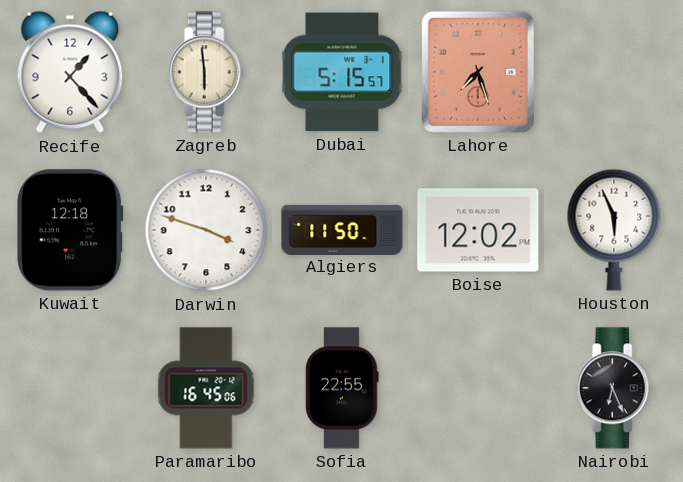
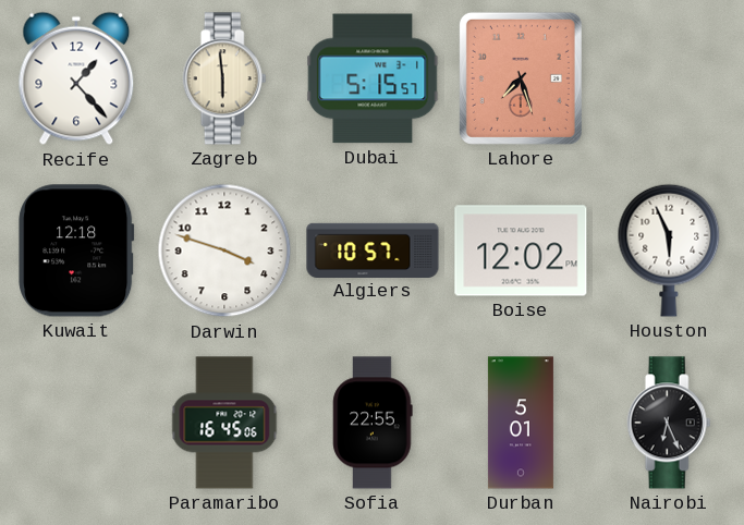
Algiers: 11:50 -> 10:57
Durban: none -> 5:01
